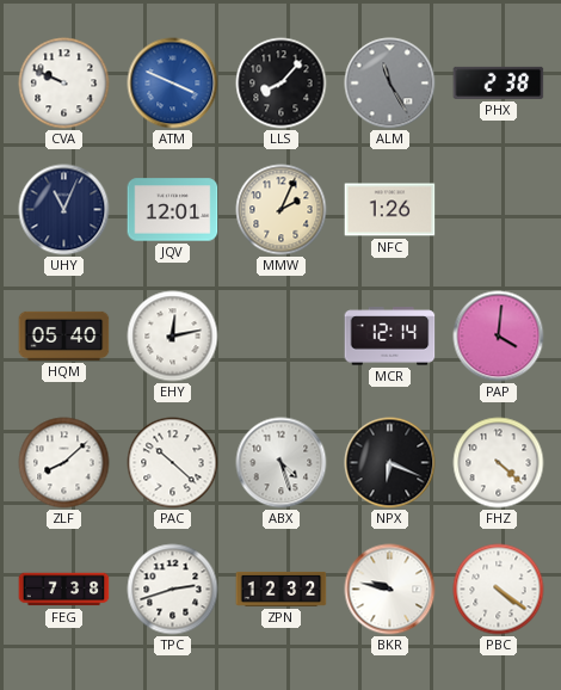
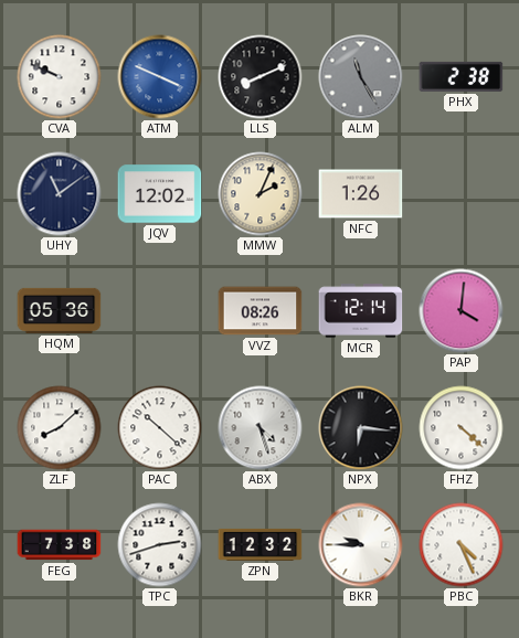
LLS: 8:07 -> 8:11
UHY: 11:04 -> 11:09
JQV: 12:01 -> 12:02
HQM: 05:40 -> 05:36
EHY: 12:13 -> none
VVZ: none -> 08:26
NPX: 6:19 -> 6:16
BKR: 9:47 -> 9:45
PBC: 4:21 -> 4:26
